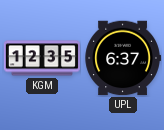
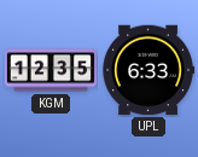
UPL: 6:37 -> 6:33
